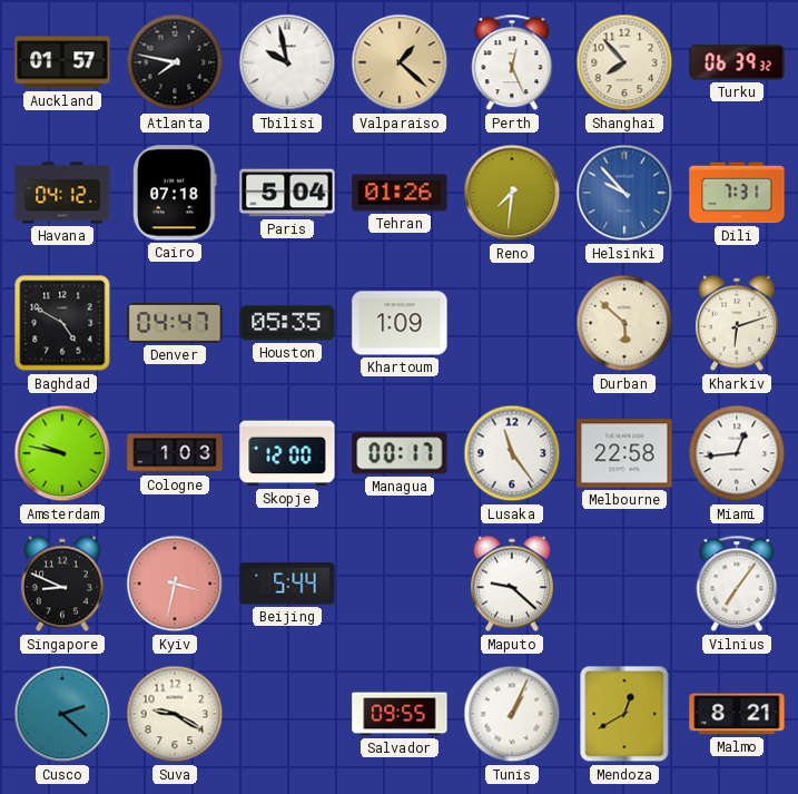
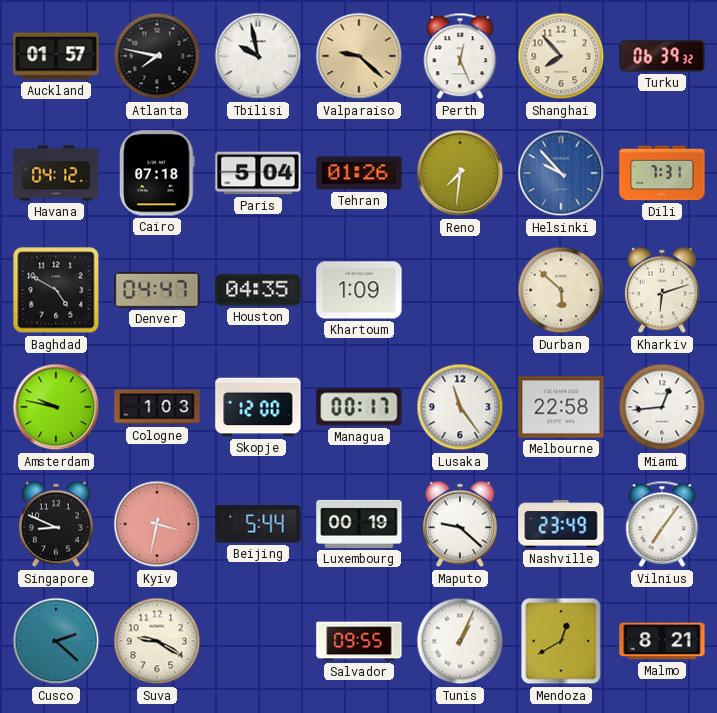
Valparaiso: 1:22 -> 9:22
Houston: 05:35 -> 04:35
Luxembourg: none -> 00:19
Nashville: none -> 23:49
